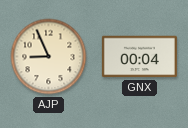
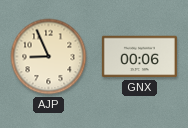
GNX: 00:04 -> 00:06
